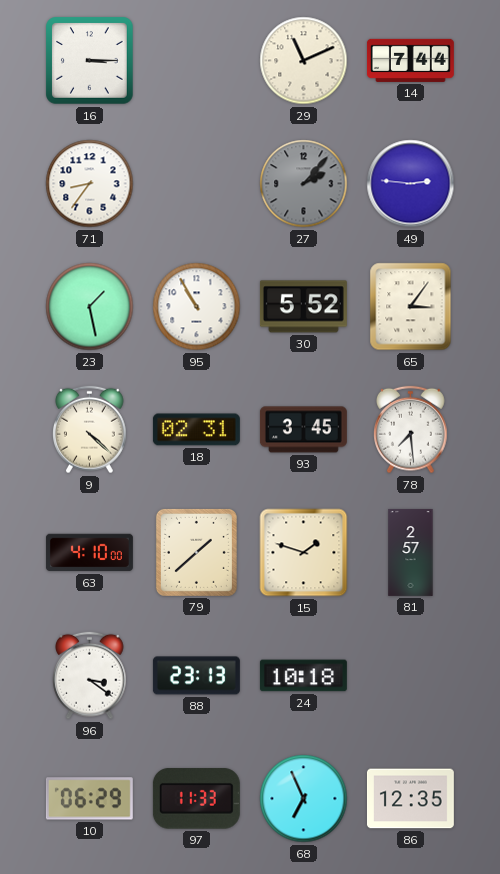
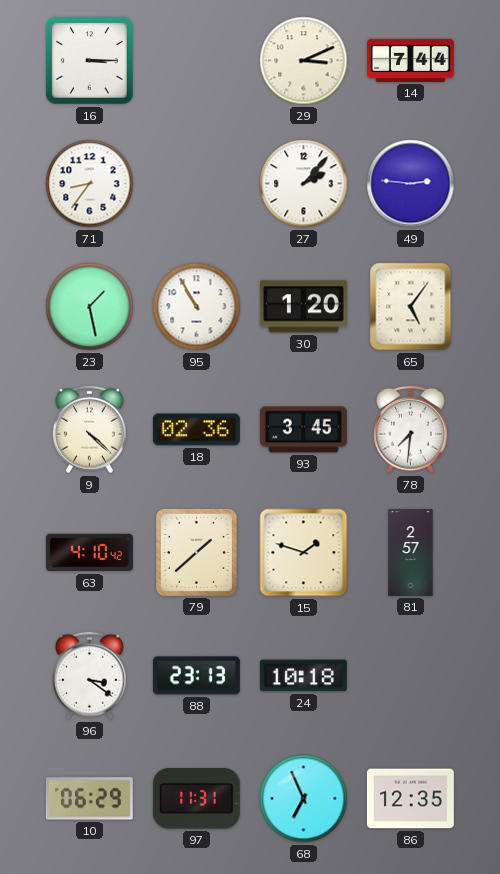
29: 11:11 -> 3:11
27 dial: grey -> white
30: 5:52 -> 1:20
65: 3:06 -> 5:06
18: 02:31 -> 02:36
78: 7:29 -> 7:31
63: 4:10:00 -> 4:10:42
97: 11:33 -> 11:31
